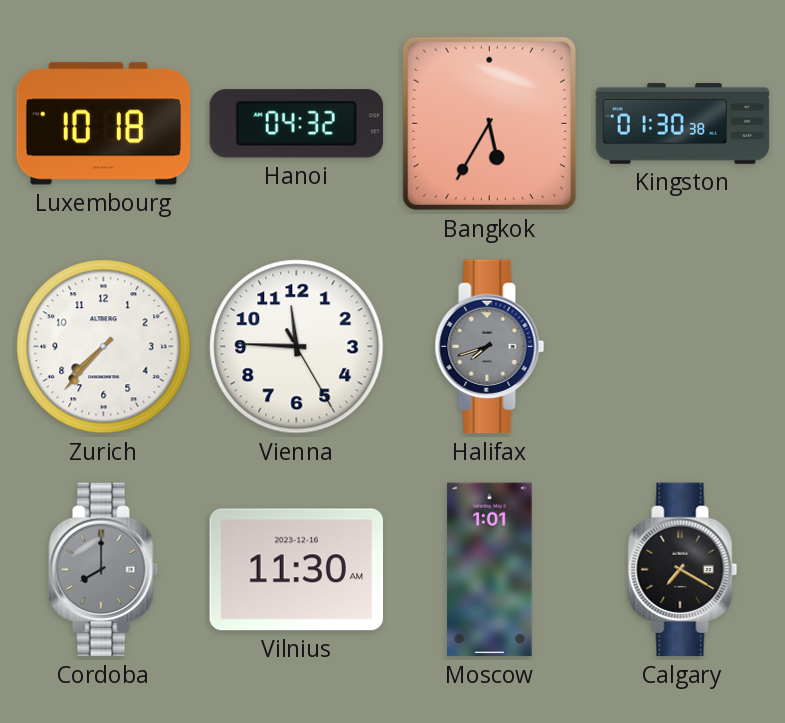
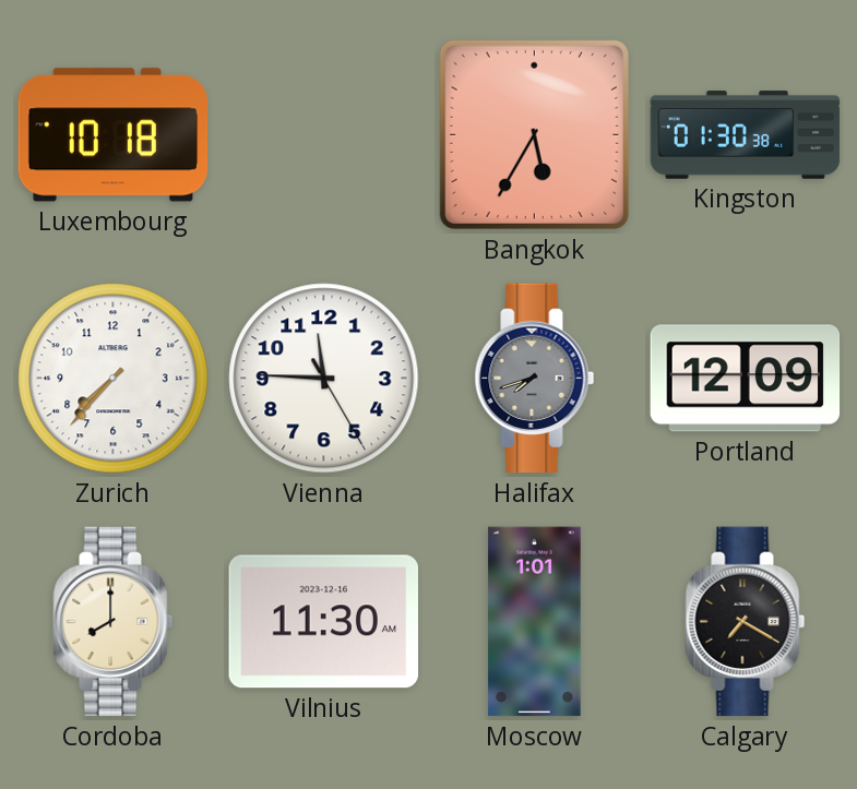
Hanoi: 04:32 -> none
Portland: none -> 12:09
Cordoba dial: grey -> cream
